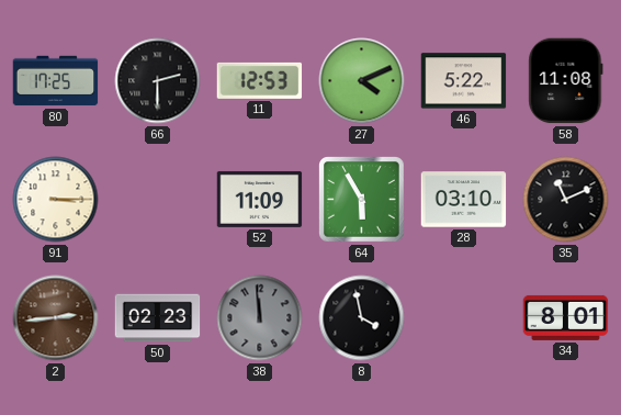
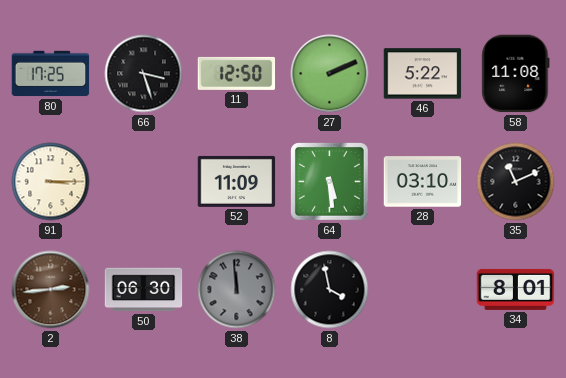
66: 2:30 -> 3:27
11: 12:53 -> 12:50
27: 4:11 -> 2:11
64: 5:55 -> 5:29
50: 02:23 -> 06:30
